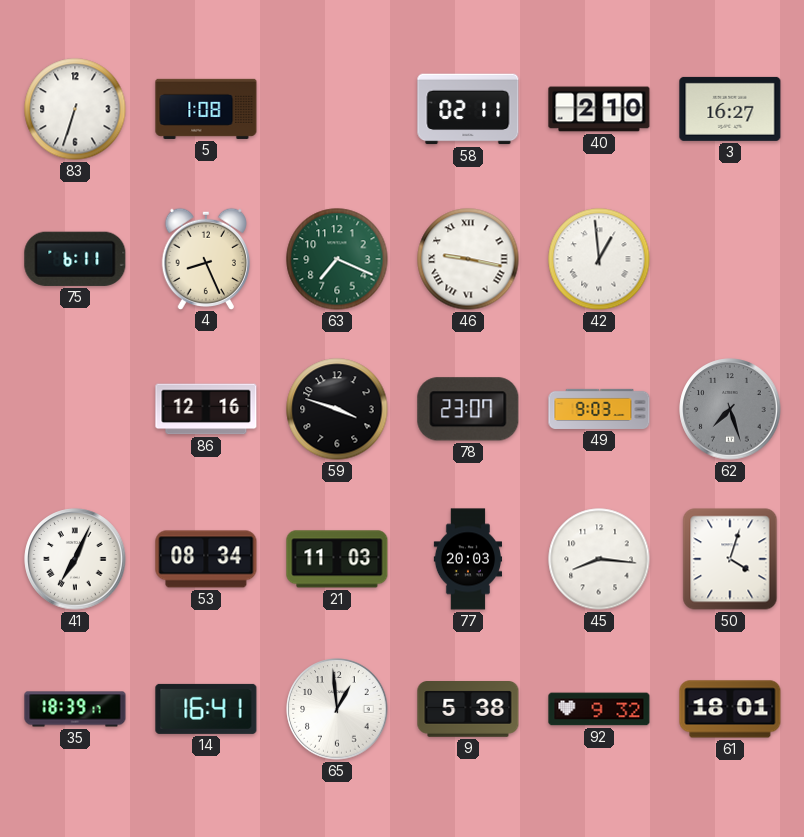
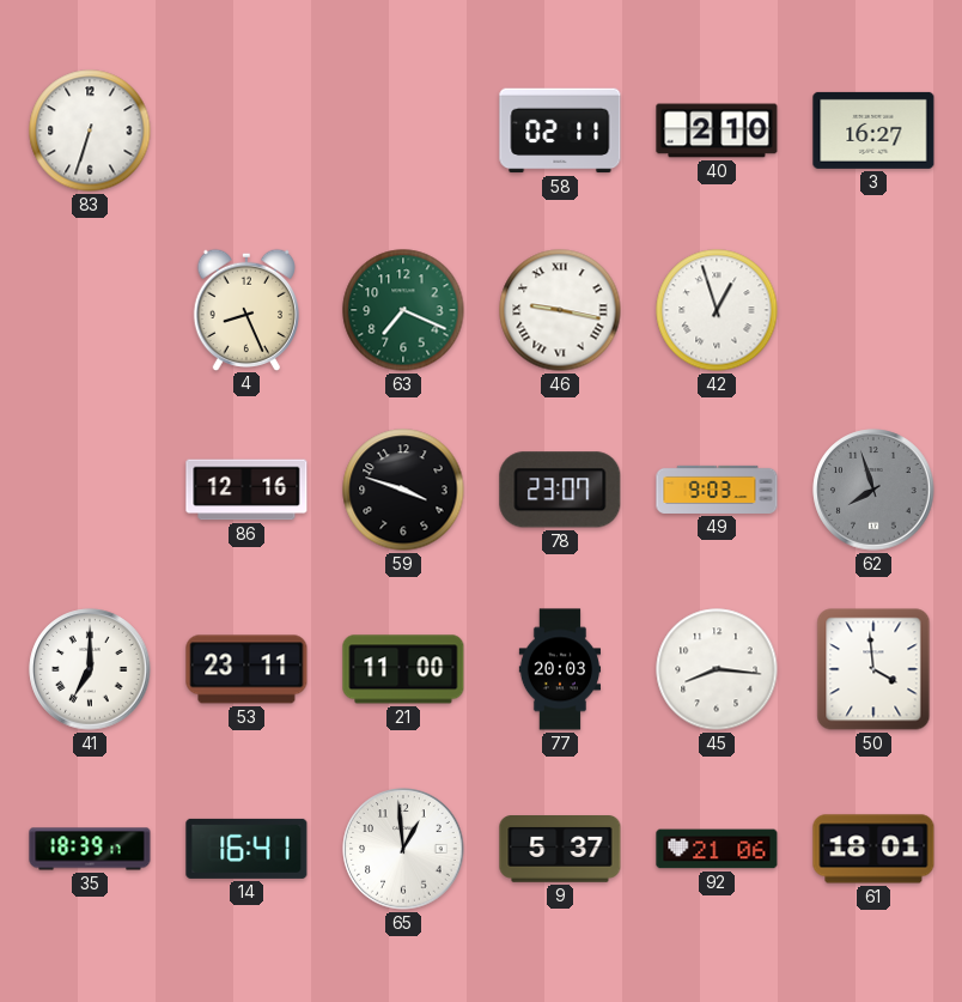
5: 1:08 -> none
75: 6:11 -> none
42: 12:59 -> 12:57
62: 7:27 -> 7:57
41: 7:04 -> 7:00
53: 08:34 -> 23:11
21: 11:03 -> 11:00
50: 4:03 -> 3:59
9: 5:38 -> 5:37
92: 9:32 -> 21:06
